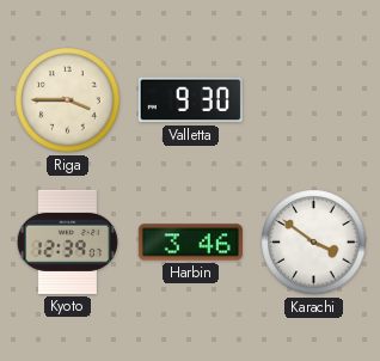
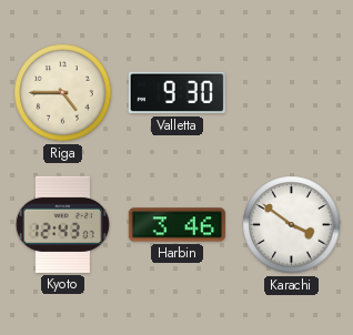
Riga: 3:45 -> 4:45
Kyoto: 12:39 -> 12:43
